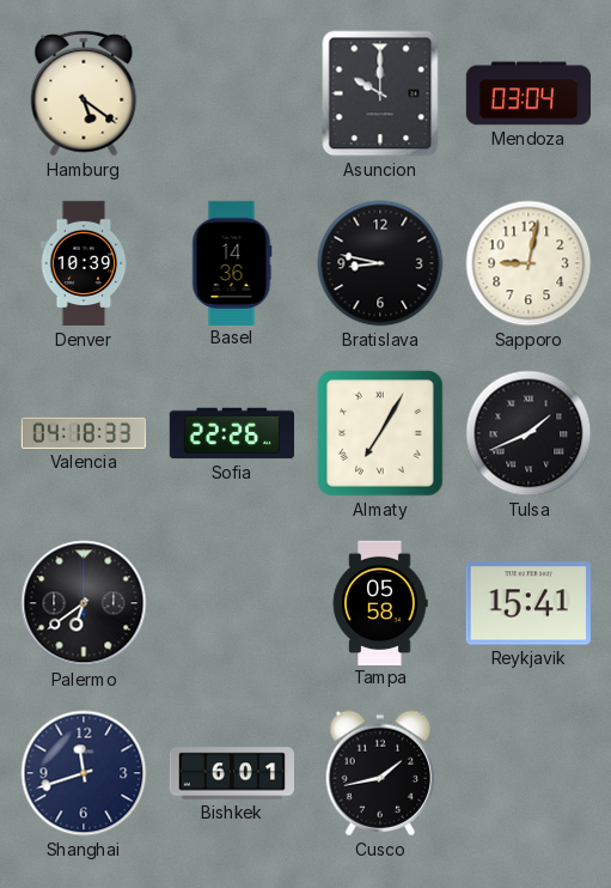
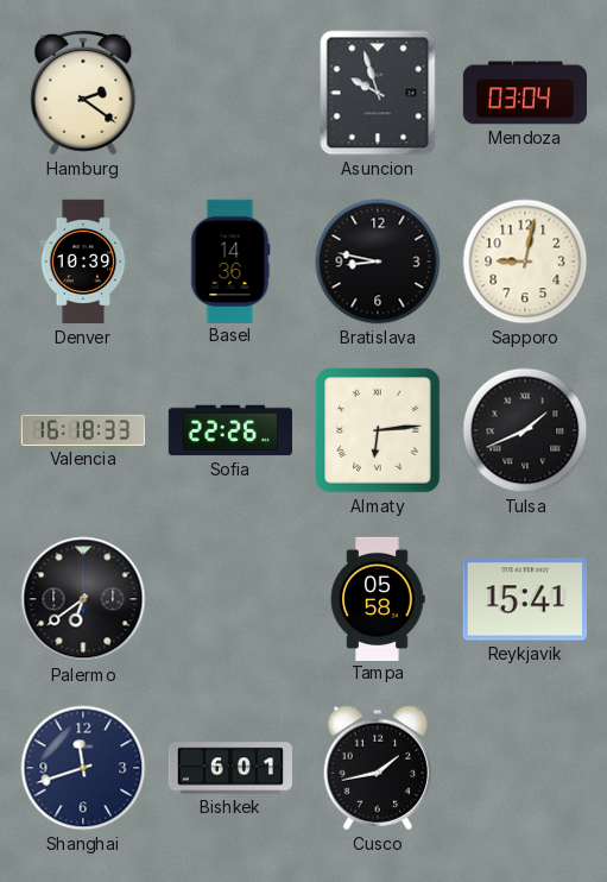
Hamburg: 5:21 -> 2:21
Asuncion: 10:00 -> 9:57
Valencia: 04:18 -> 16:18
Almaty: 7:05 -> 6:14
